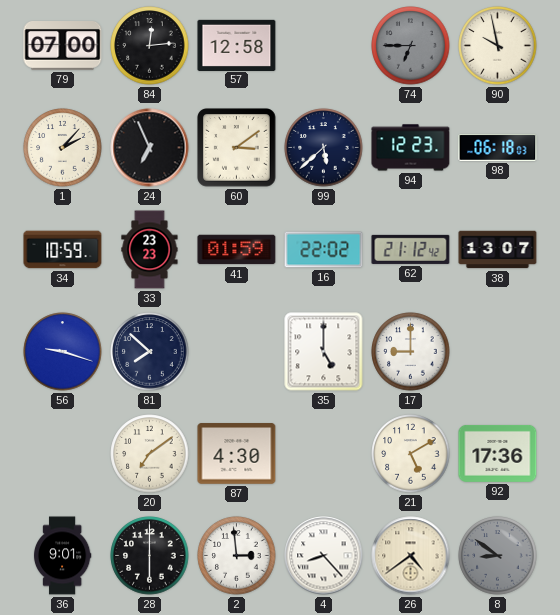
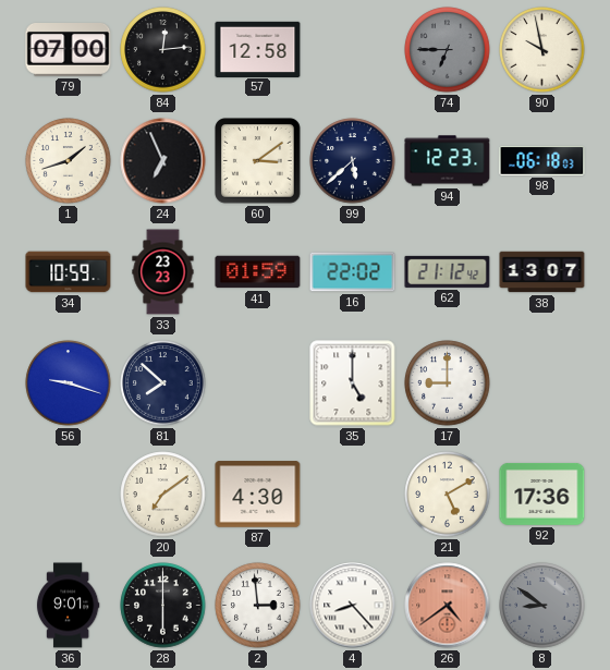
1: 2:07 -> 1:42
26 dial: cream -> salmon
